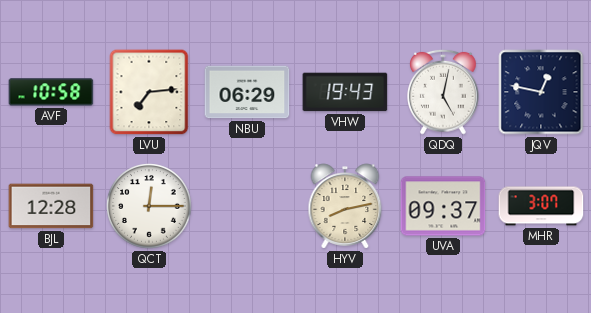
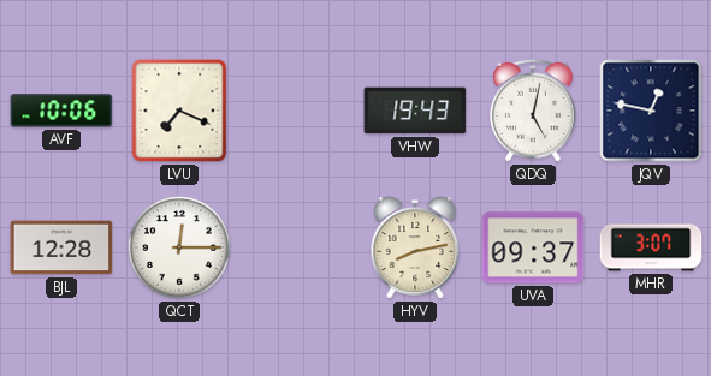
AVF: 10:58 -> 10:06
LVU: 7:14 -> 7:19
NBU: 06:29 -> none
